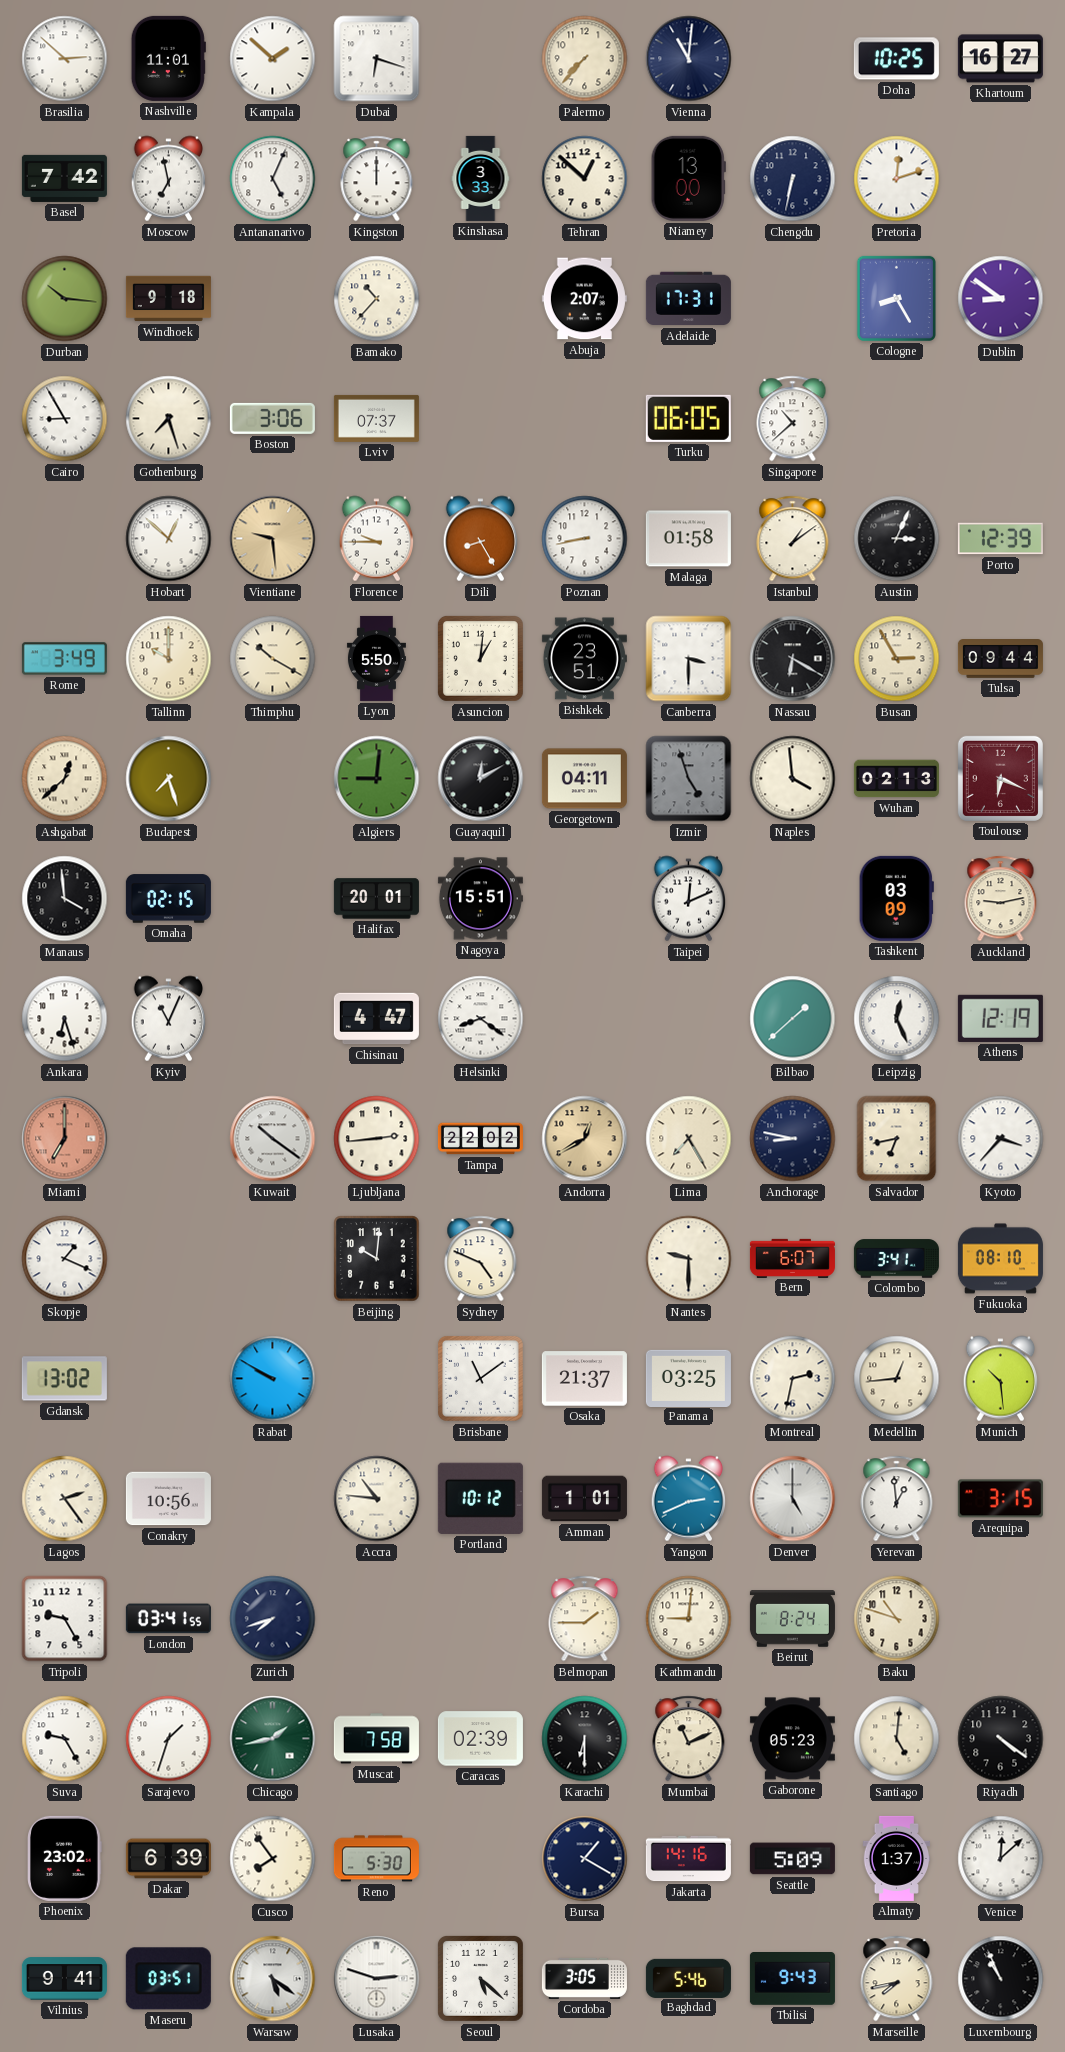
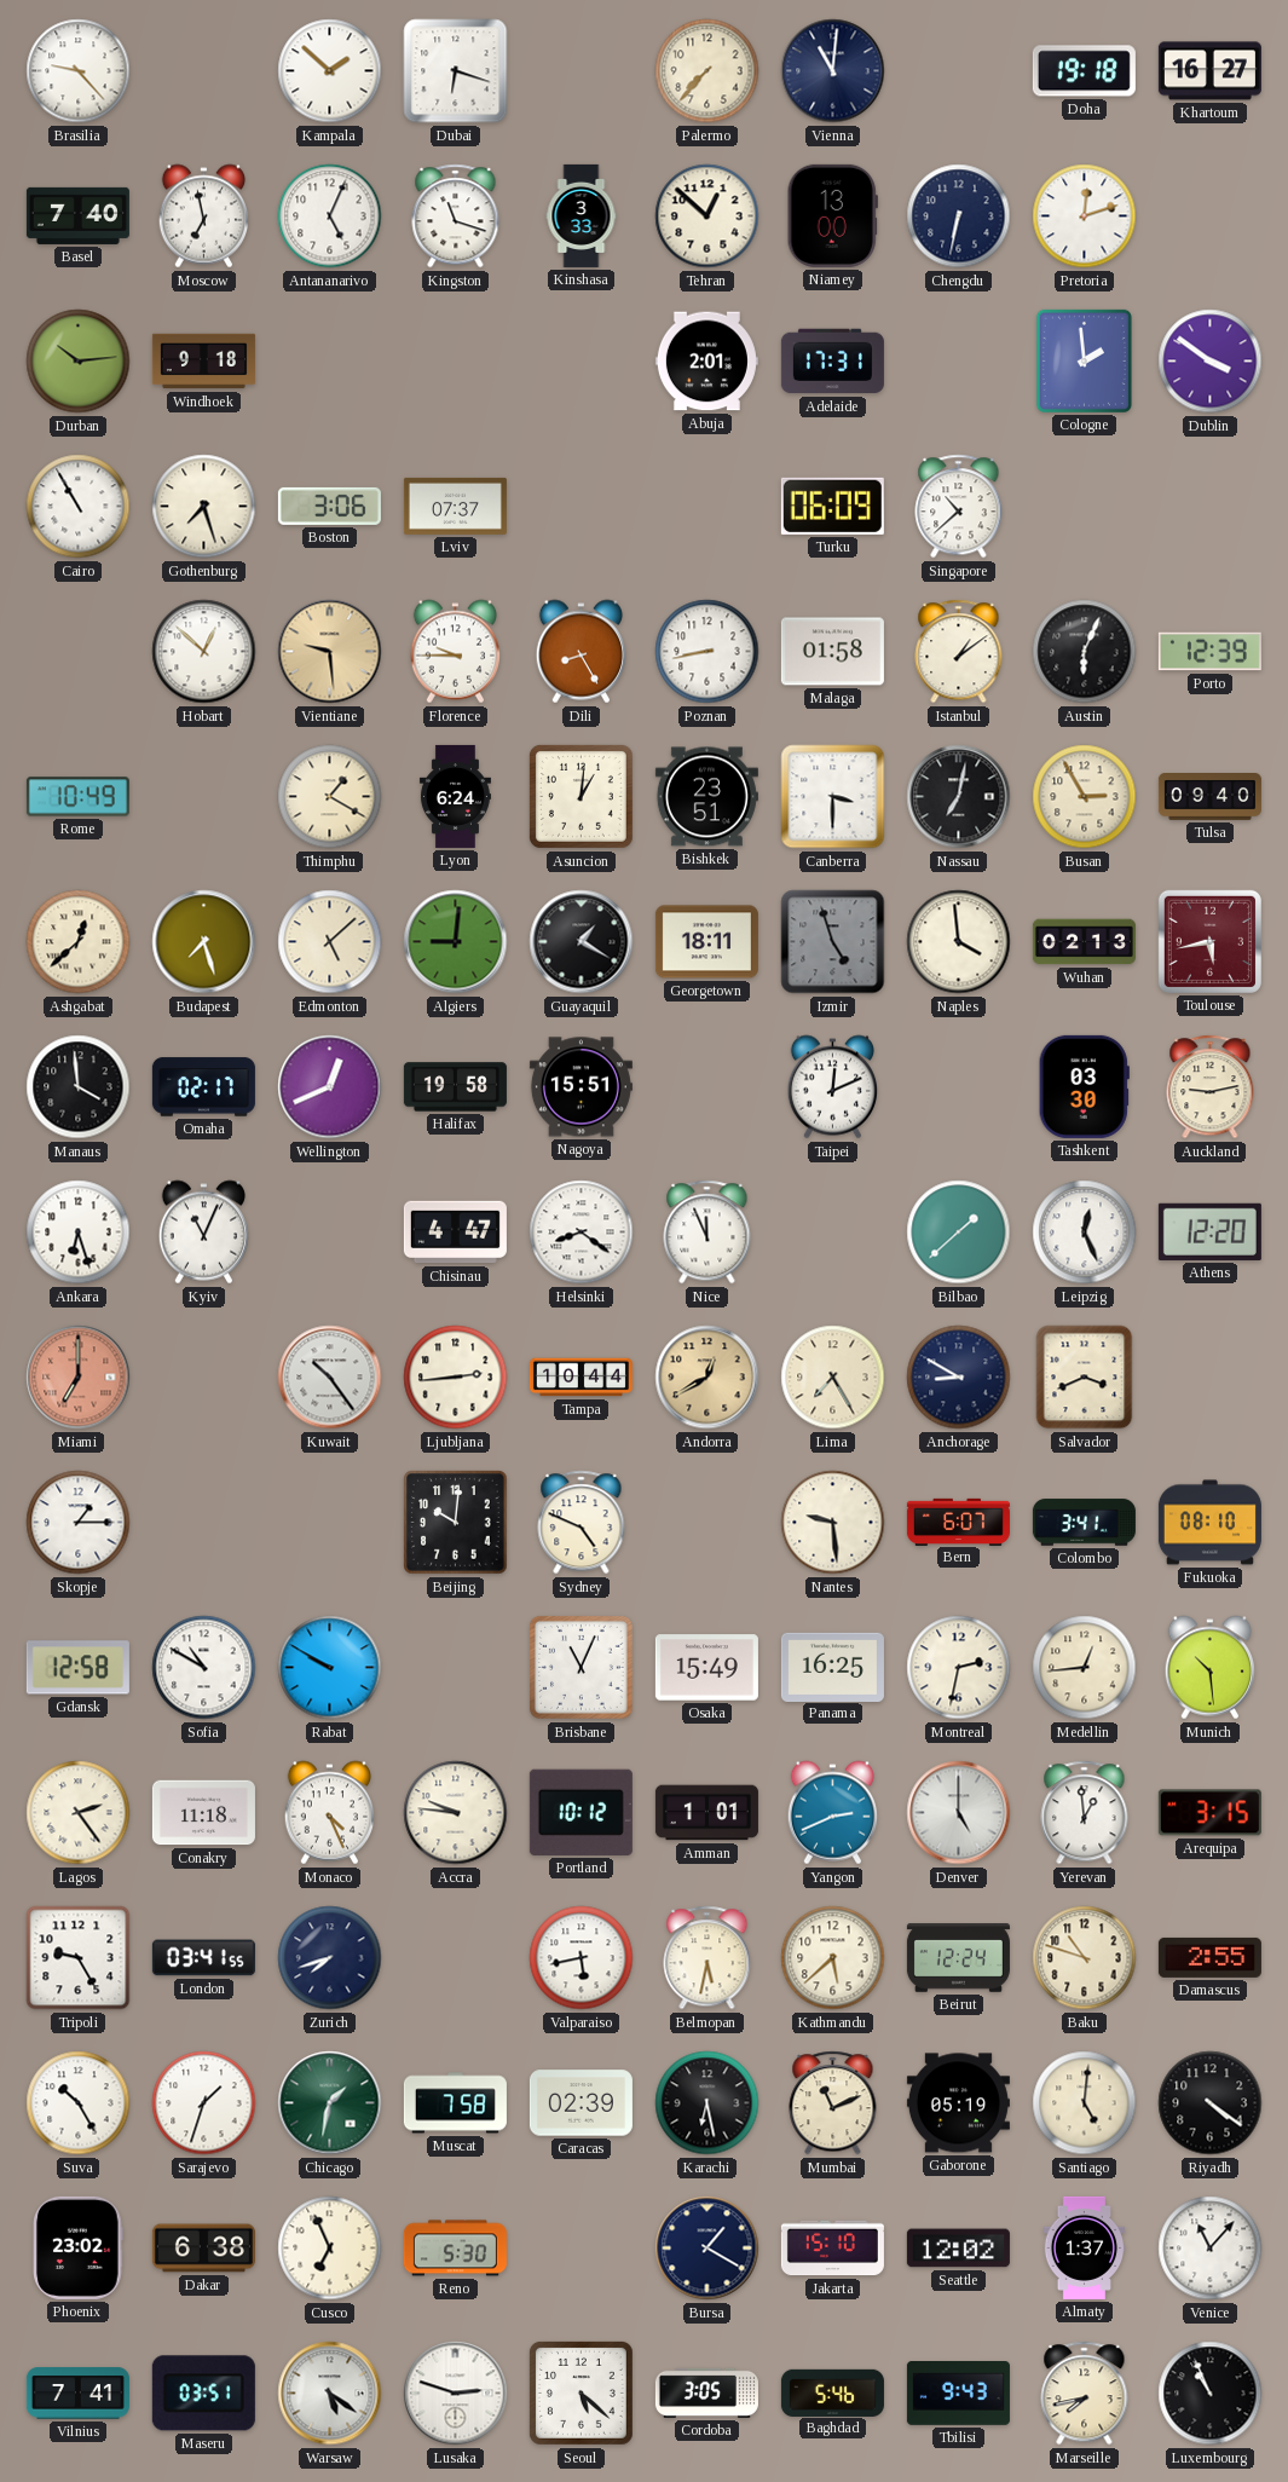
Brasilia: 2:52 -> 9:23
Nashville: 11:01 -> none
Doha: 10:25 -> 19:18
Basel: 7:42 -> 7:40
Kingston: 12:00 -> 11:18
Durban: 10:16 -> 10:14
Bamako: 10:37 -> none
Abuja: 2:07 -> 2:01
Cologne: 8:25 -> 1:59
Dublin: 8:51 -> 3:51
Cairo: 8:55 -> 10:55
Turku: 06:05 -> 06:09
Austin: 3:04 -> 6:04
Rome: 3:49 -> 10:49
Tallinn: 10:00 -> none
Thimphu: 10:20 -> 1:20
Lyon: 5:50 -> 6:24
Nassau: 6:20 -> 7:02
Tulsa: 09:44 -> 09:40
Edmonton: none -> 5:08
Guayaquil: 12:10 -> 1:20
Georgetown: 04:11 -> 18:11
Toulouse: 6:19 -> 5:43
Omaha: 02:15 -> 02:17
Wellington: none -> 12:41
Halifax: 20:01 -> 19:58
Tashkent: 03:09 -> 03:30
Nice: none -> 11:56
Athens: 12:19 -> 12:20
Kuwait: 10:21 -> 10:24
Tampa: 22:02 -> 10:44
Anchorage: 8:47 -> 8:50
Salvador: 6:43 -> 3:41
Kyoto: 3:37 -> none
Skopje: 1:19 -> 1:15
Nantes: 9:30 -> 9:29
Gdansk: 13:02 -> 12:58
Sofia: none -> 10:50
Brisbane: 11:09 -> 11:04
Osaka: 21:37 -> 15:49
Panama: 03:25 -> 16:25
Conakry: 10:56 -> 11:18
Monaco: none -> 4:26
Accra: 10:46 -> 9:46
Valparaiso: none -> 5:43
Belmopan: 1:45 -> 5:32
Kathmandu: 9:01 -> 5:38
Beirut: 8:24 -> 12:24
Damascus: none -> 2:55
Suva: 9:25 -> 10:25
Chicago: 1:43 -> 1:32
Karachi: 6:30 -> 6:28
Gaborone: 05:23 -> 05:19
Dakar: 6:39 -> 6:38
Cusco: 7:54 -> 6:56
Jakarta: 14:16 -> 15:10
Seattle: 5:09 -> 12:02
Venice: 12:08 -> 11:07
Vilnius: 9:41 -> 7:41
